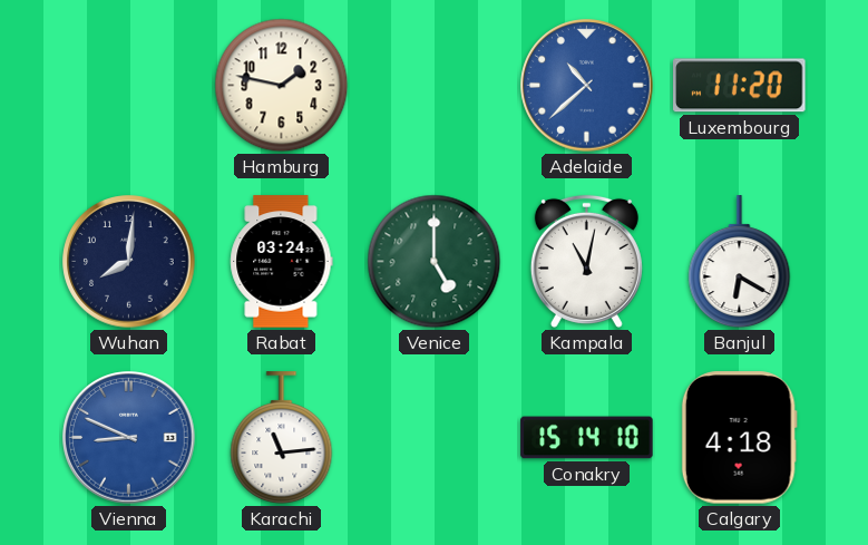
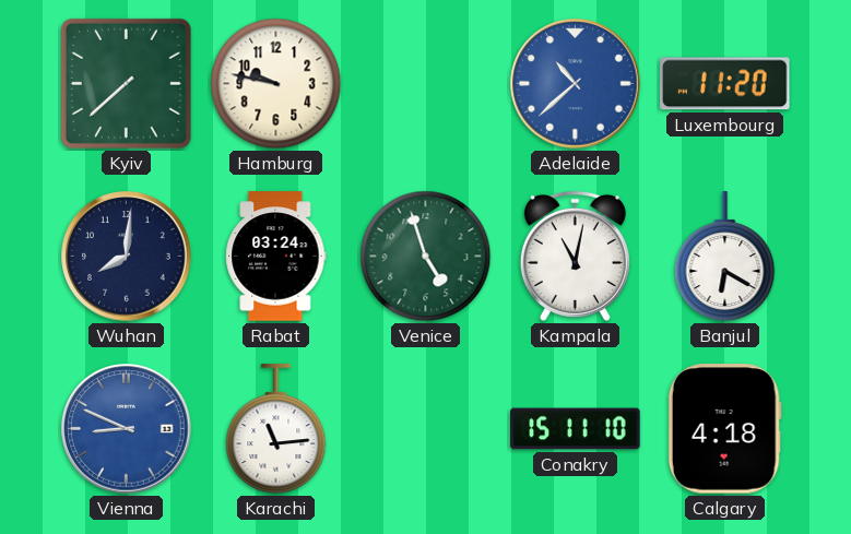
Kyiv: none -> 7:38
Hamburg: 1:47 -> 9:47
Venice: 5:00 -> 4:57
Conakry: 15:14 -> 15:11
